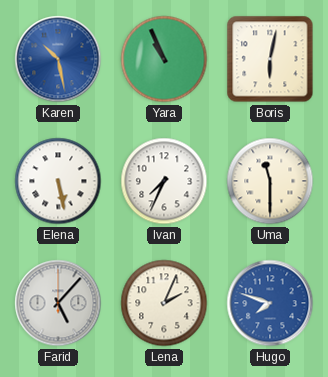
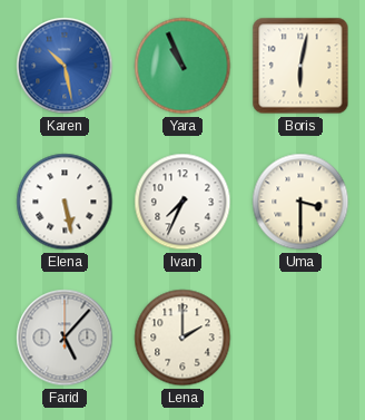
Uma: 11:30 -> 3:30
Lena: 2:04 -> 2:00
Hugo: 7:48 -> none
